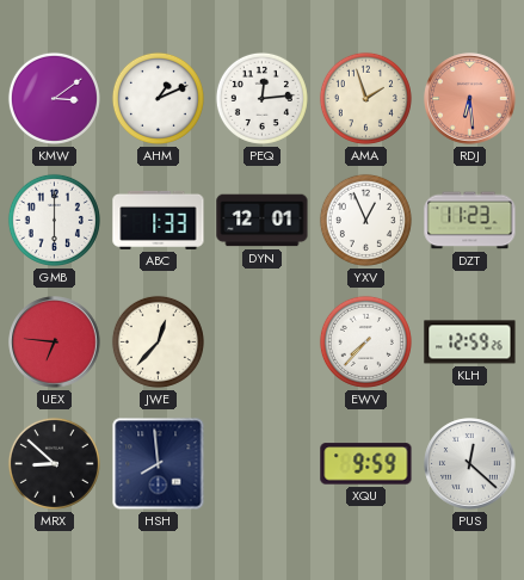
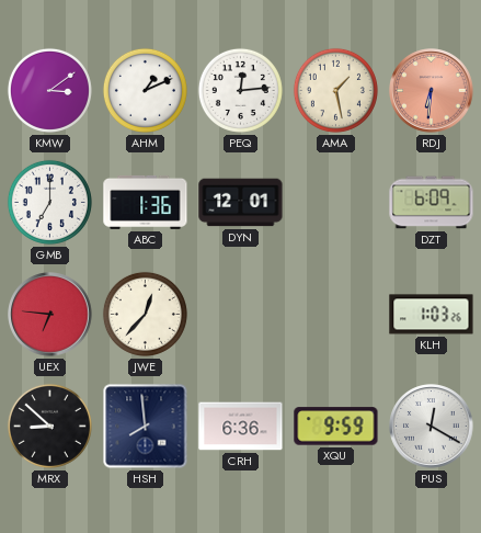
AMA: 1:57 -> 1:28
RDJ: 6:29 -> 6:31
GMB: 6:00 -> 7:00
ABC: 1:33 -> 1:36
YXV: 12:56 -> none
DZT: 11:23 -> 6:09
EWV: 7:37 -> none
KLH: 12:59 -> 1:03
CRH: none -> 6:36
PUS: 12:22 -> 12:20
